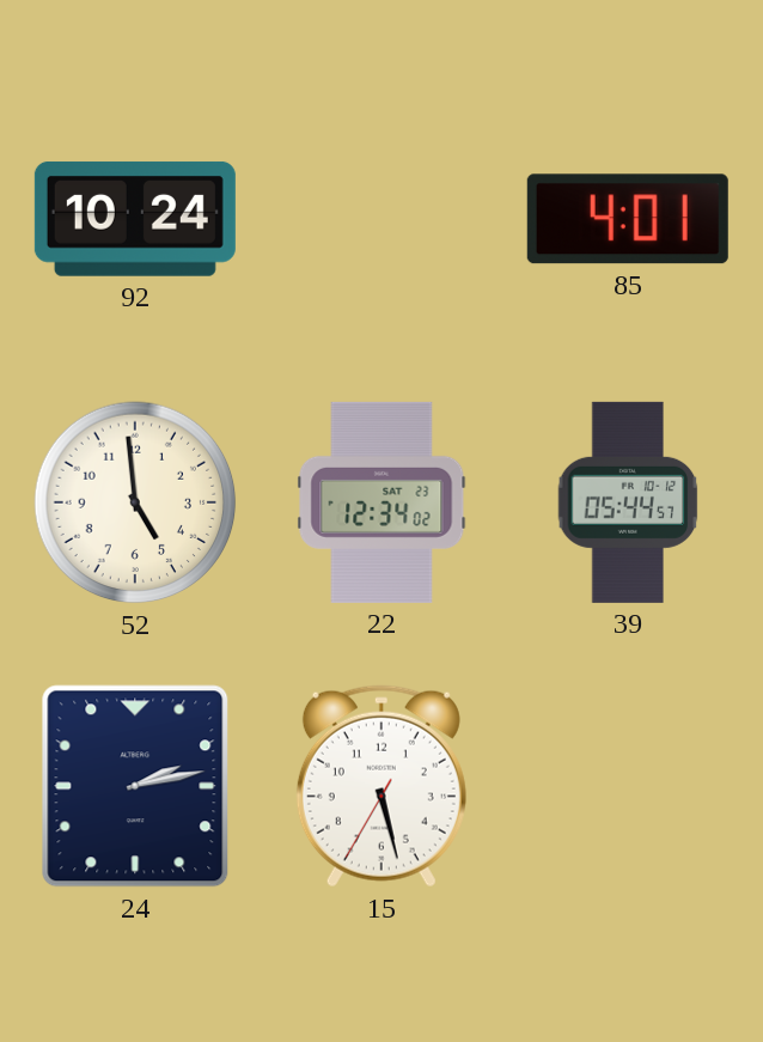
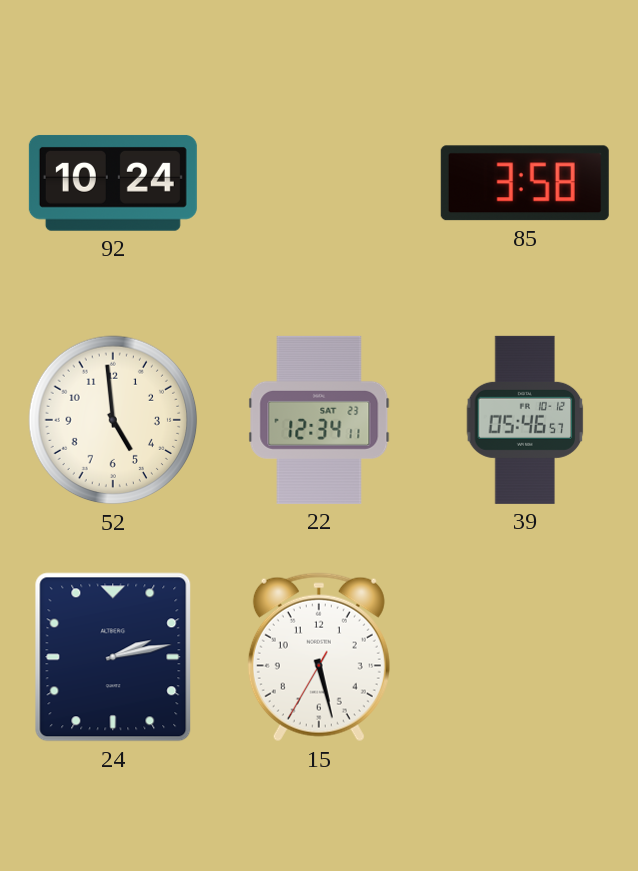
85: 4:01 -> 3:58
22: 12:34:02 -> 12:34:11
39: 05:44 -> 05:46
